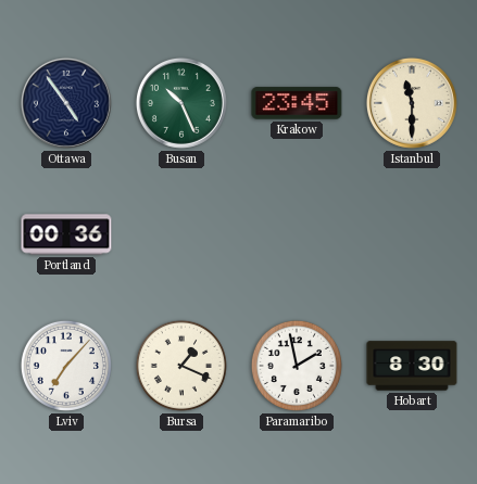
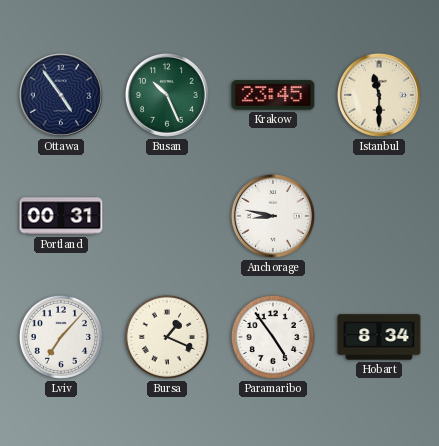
Portland: 00:36 -> 00:31
Anchorage: none -> 8:47
Paramaribo: 1:58 -> 4:54
Hobart: 8:30 -> 8:34
